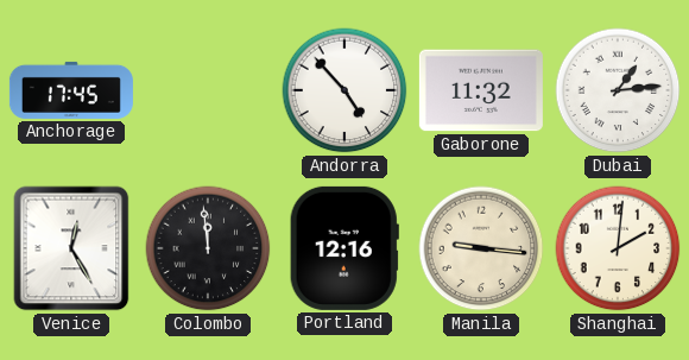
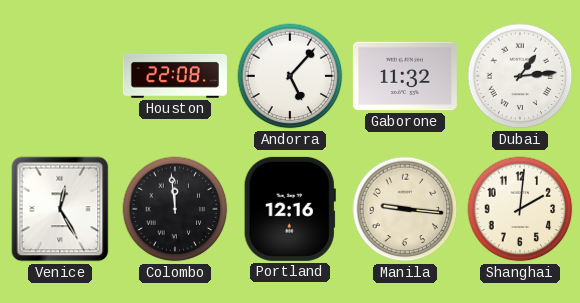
Anchorage: 17:45 -> none
Houston: none -> 22:08
Andorra: 4:53 -> 5:07
